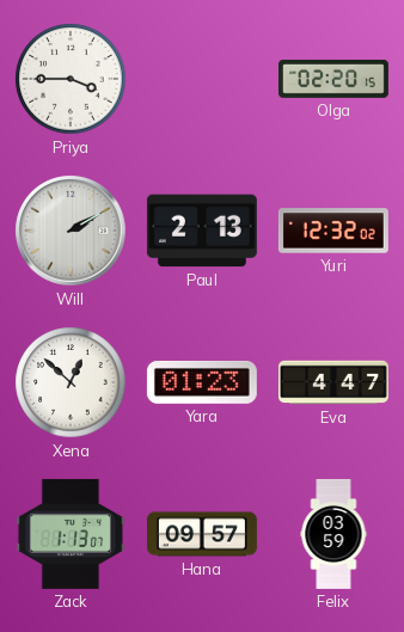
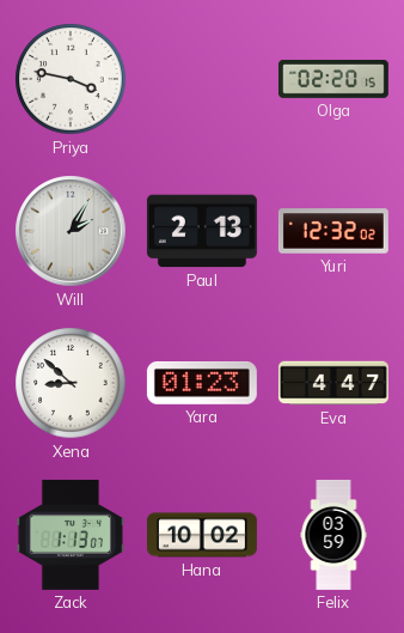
Priya: 3:45 -> 3:47
Will: 2:10 -> 2:05
Xena: 12:52 -> 8:52
Hana: 09:57 -> 10:02
